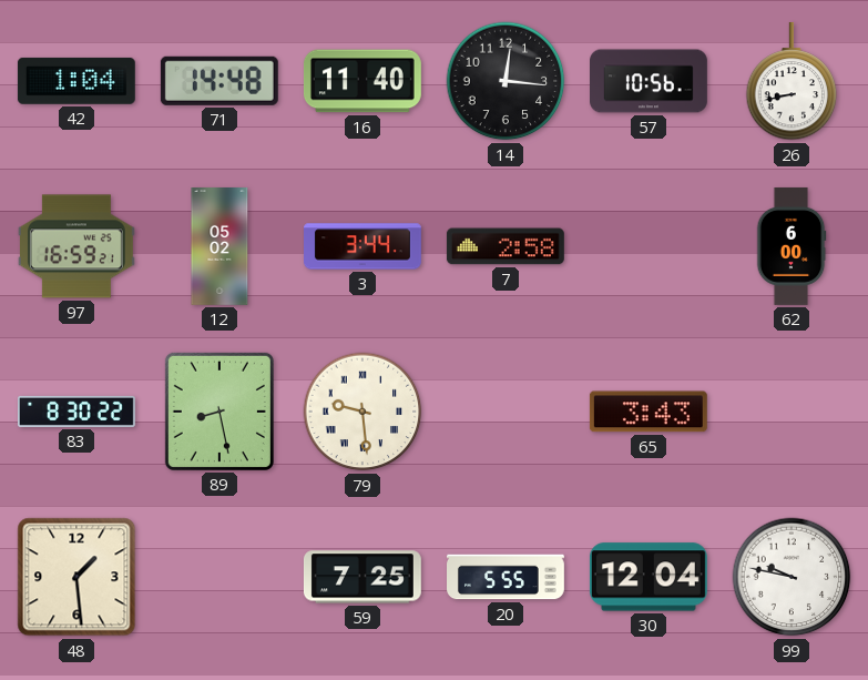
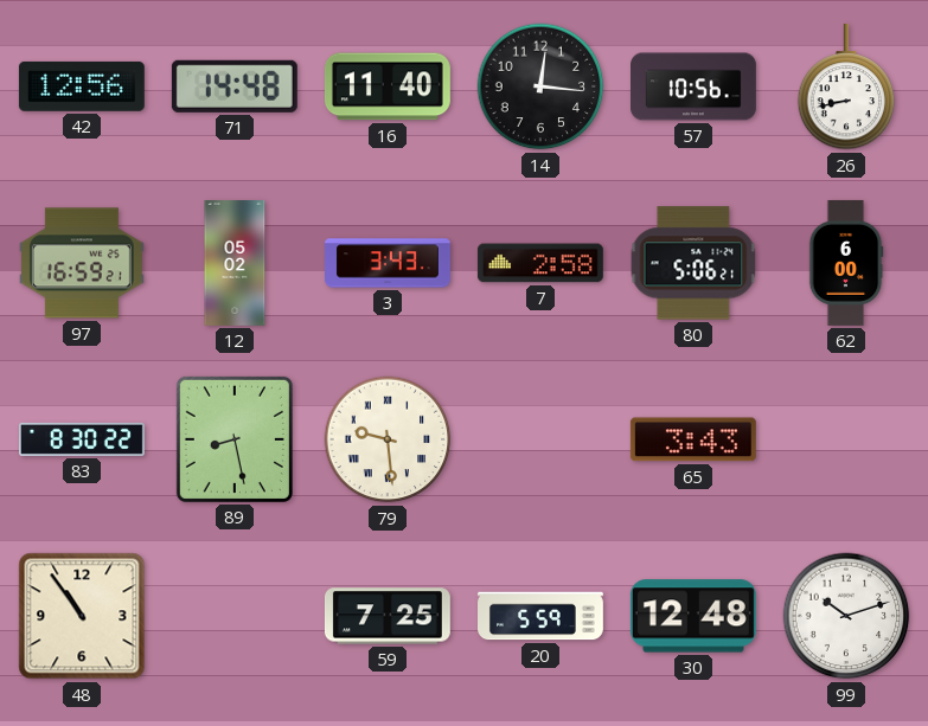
42: 1:04 -> 12:56
3: 3:44 -> 3:43
80: none -> 5:06
48: 1:29 -> 10:54
20: 5:55 -> 5:59
30: 12:04 -> 12:48
99: 9:47 -> 10:12
